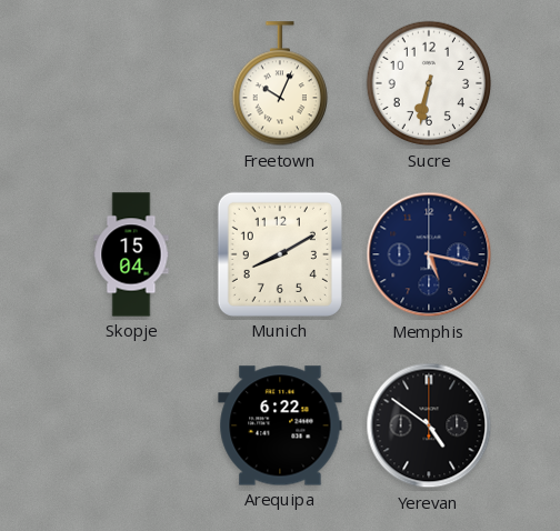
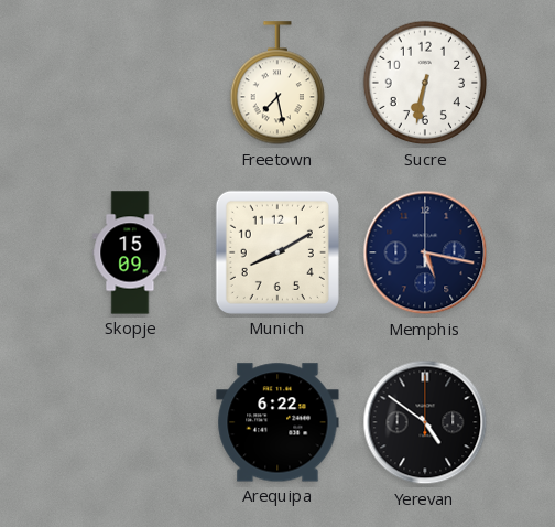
Freetown: 10:04 -> 7:28
Skopje: 15:04 -> 15:09
